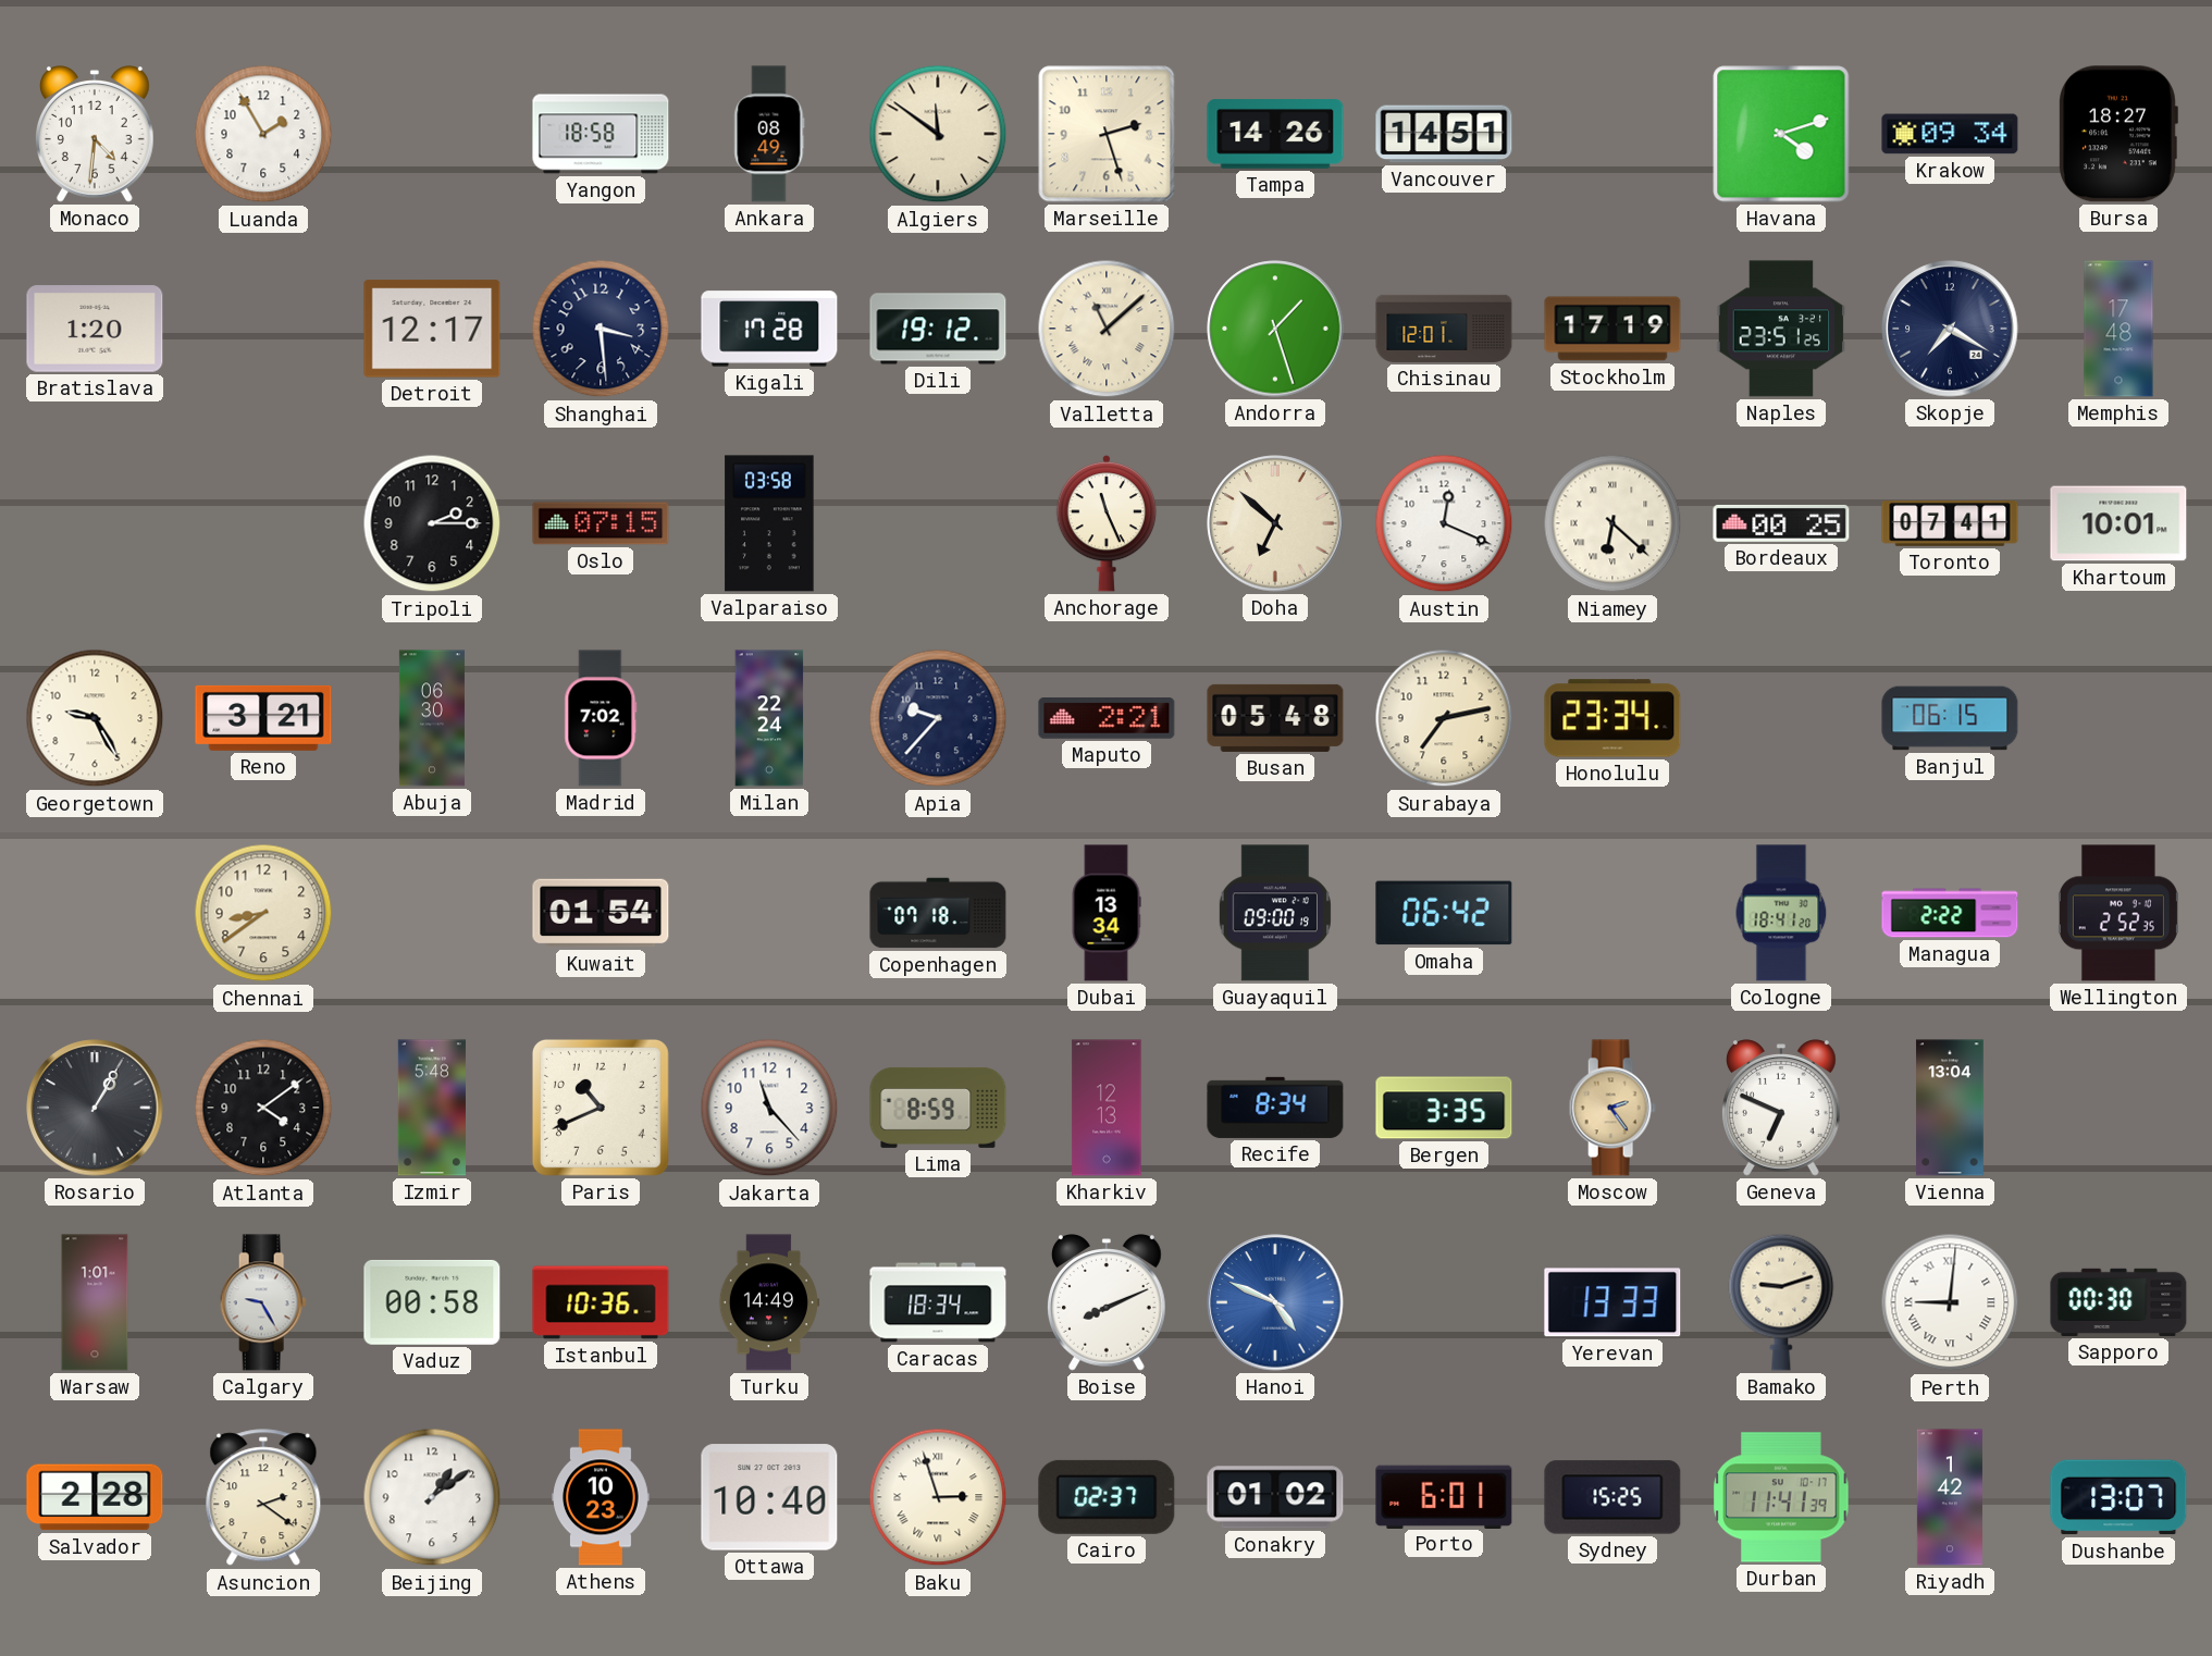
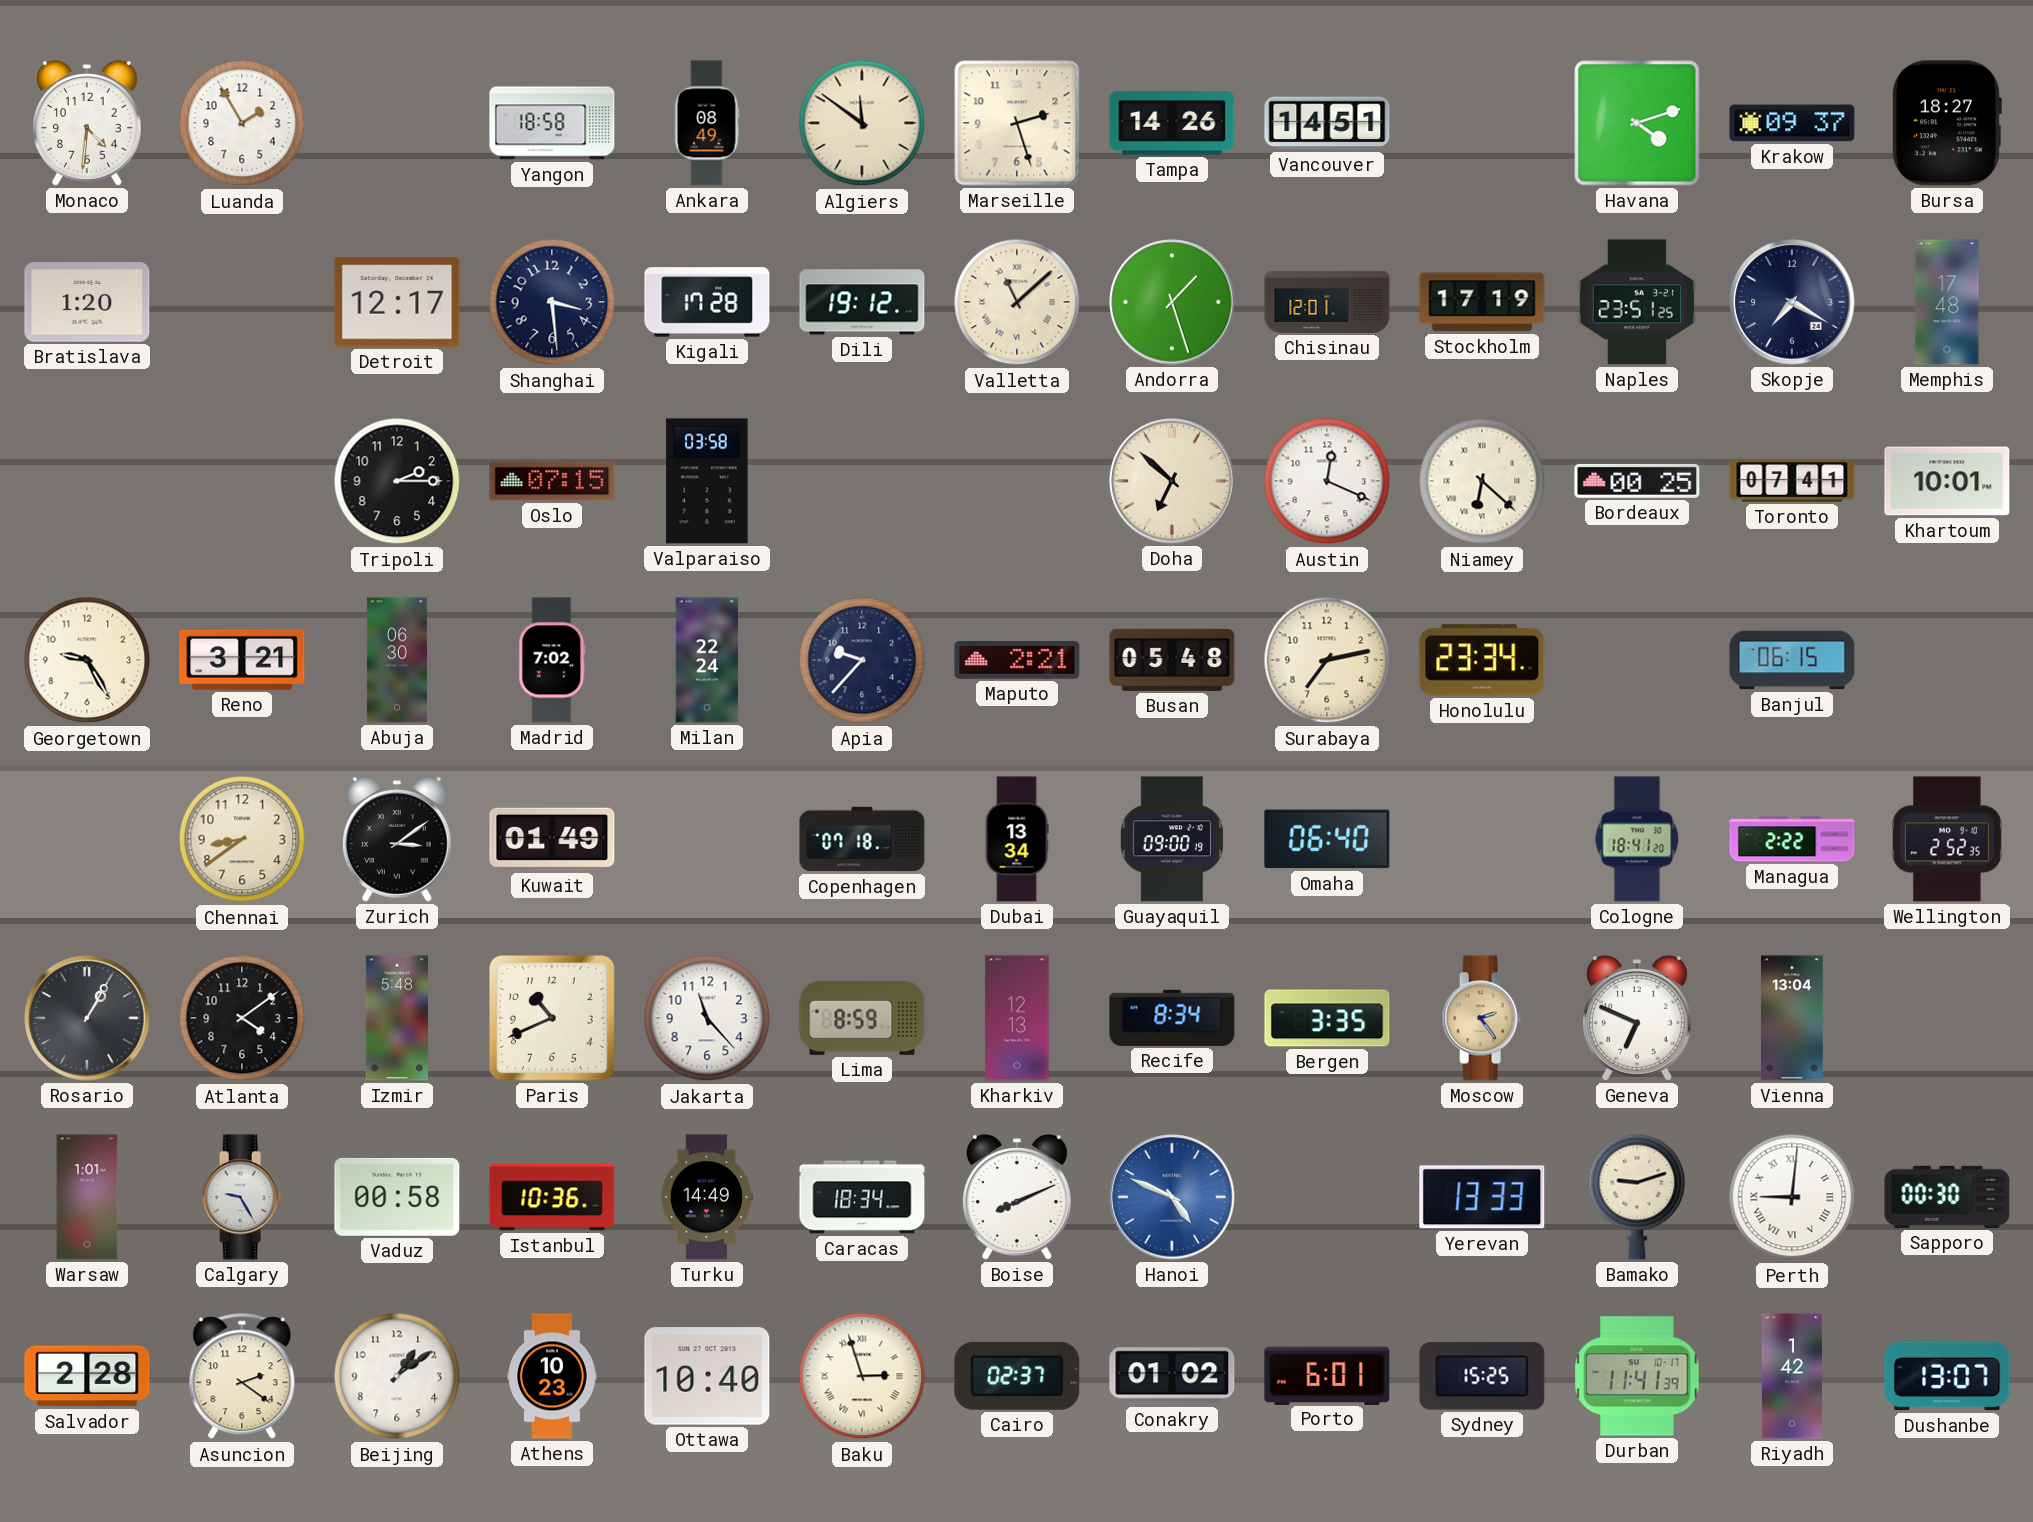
Krakow: 09:34 -> 09:37
Anchorage: 11:26 -> none
Zurich: none -> 3:09
Kuwait: 01:54 -> 01:49
Omaha: 06:42 -> 06:40
